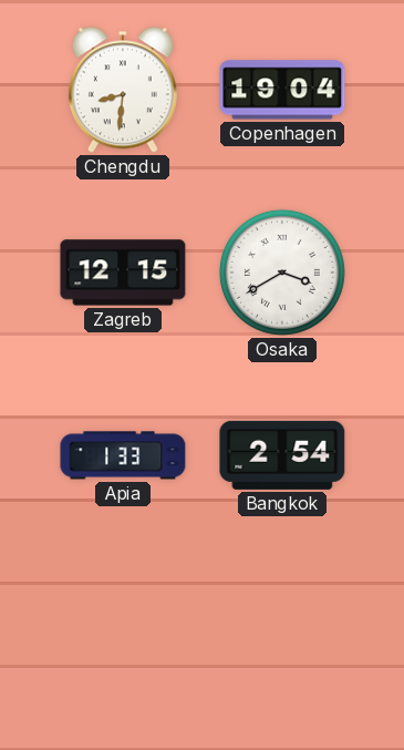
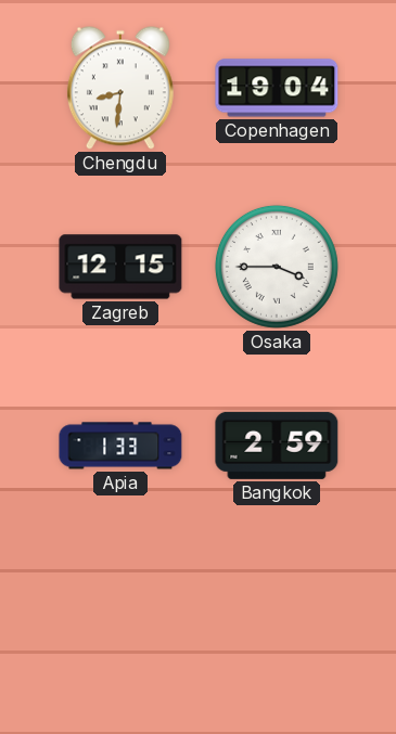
Osaka: 3:40 -> 3:45
Bangkok: 2:54 -> 2:59
